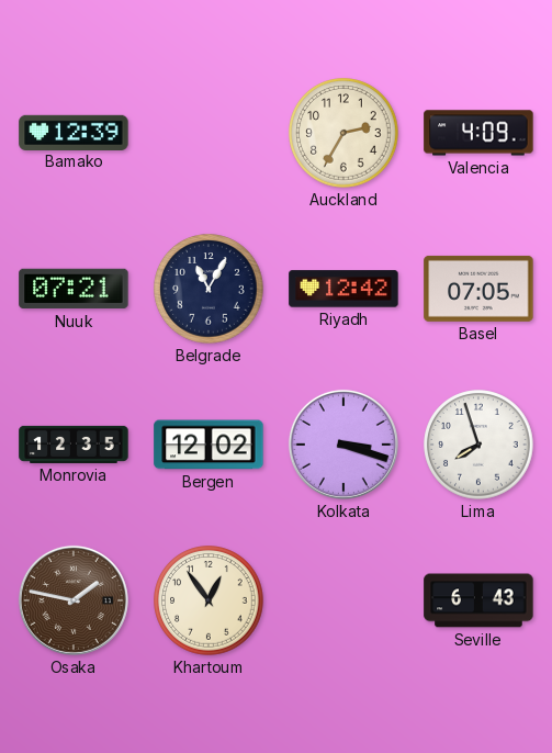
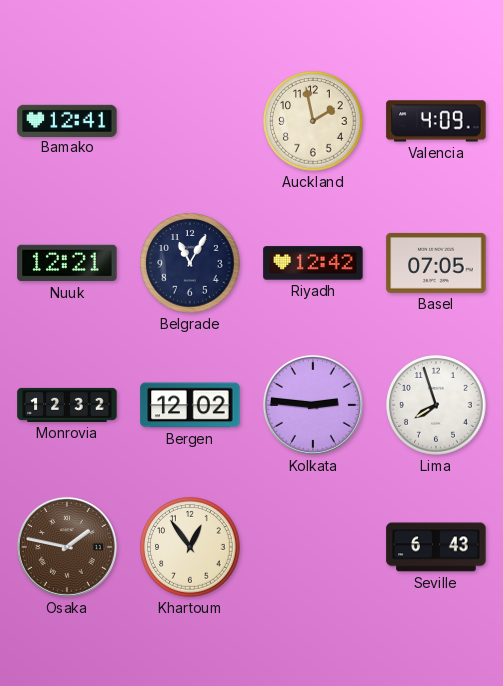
Bamako: 12:39 -> 12:41
Auckland: 2:35 -> 1:58
Nuuk: 07:21 -> 12:21
Monrovia: 12:35 -> 12:32
Kolkata: 3:18 -> 2:46
